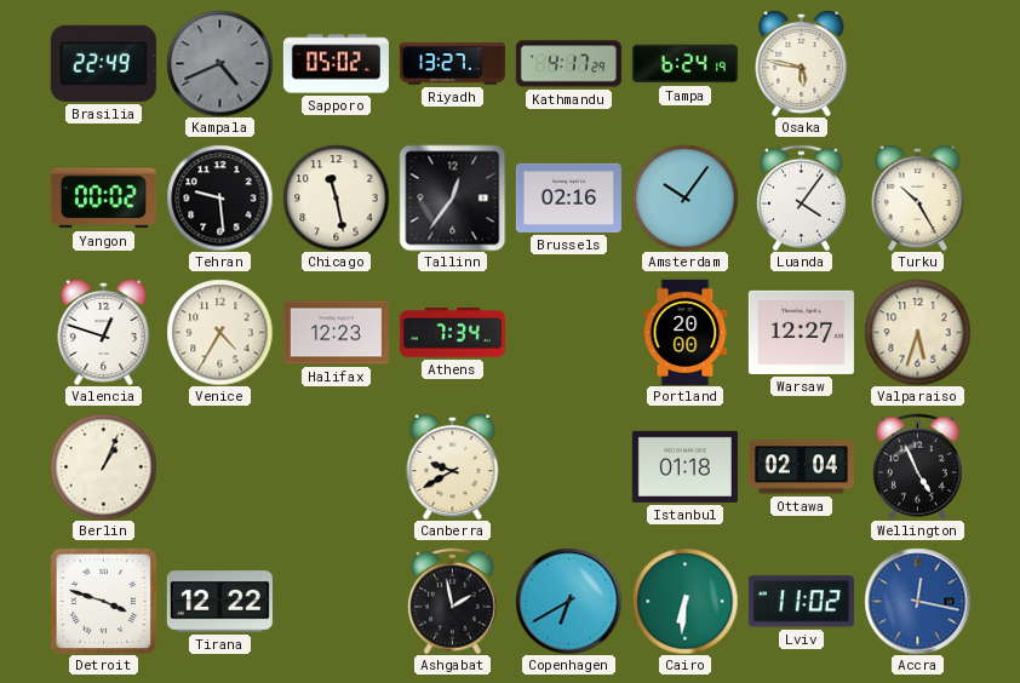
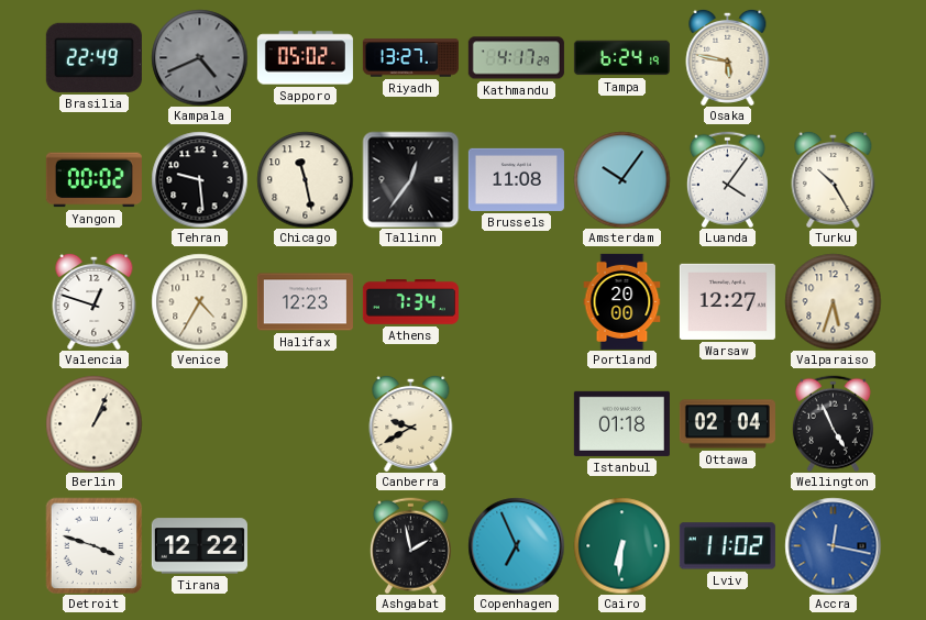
Brussels: 02:16 -> 11:08
Copenhagen: 6:40 -> 6:56
